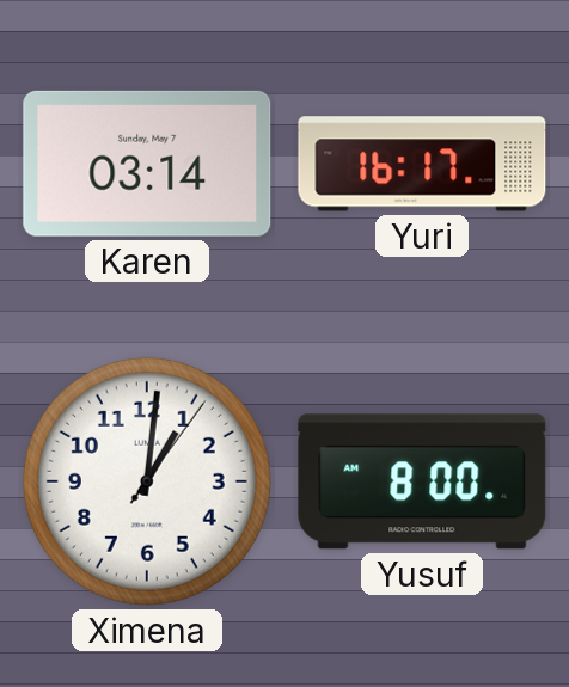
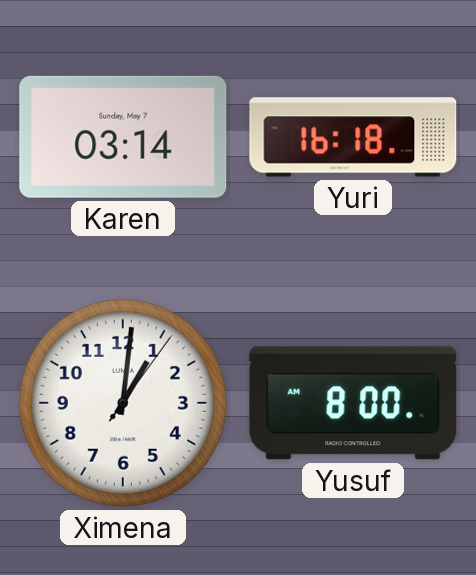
Yuri: 16:17 -> 16:18
